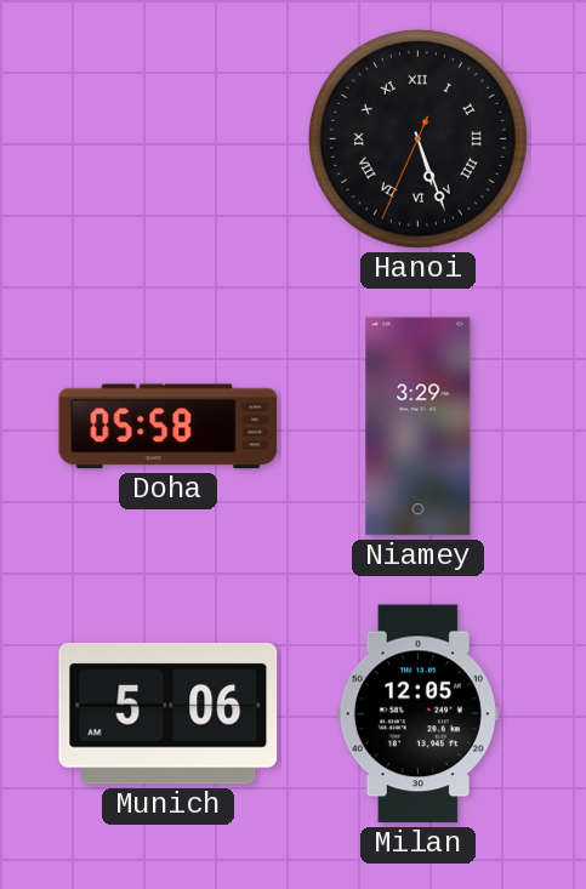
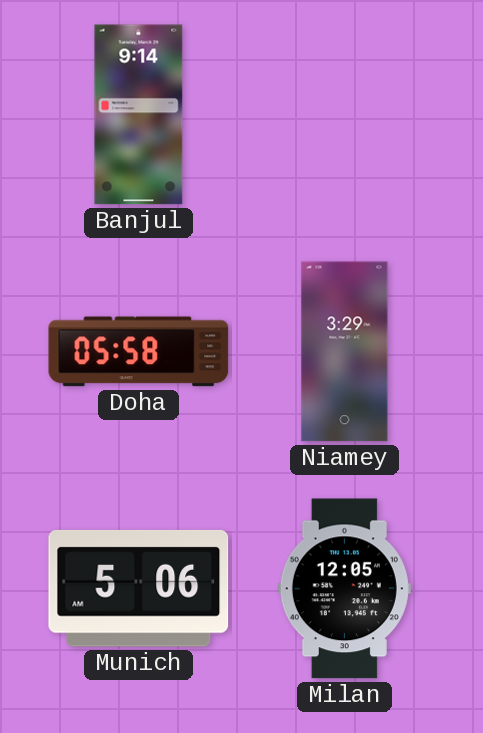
Banjul: none -> 9:14
Hanoi: 5:26 -> none
